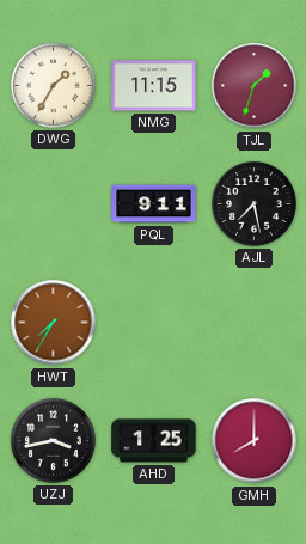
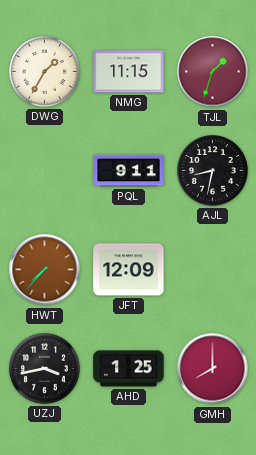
AJL: 7:28 -> 8:32
HWT: 7:35 -> 7:37
JFT: none -> 12:09
